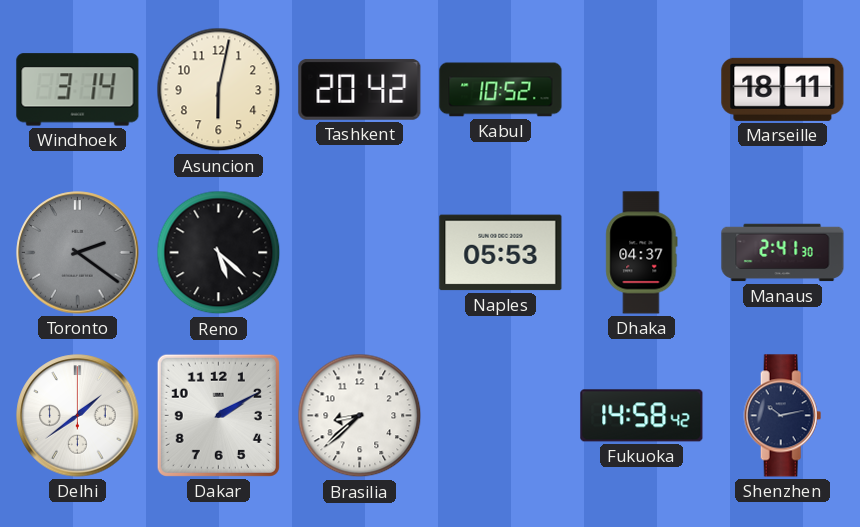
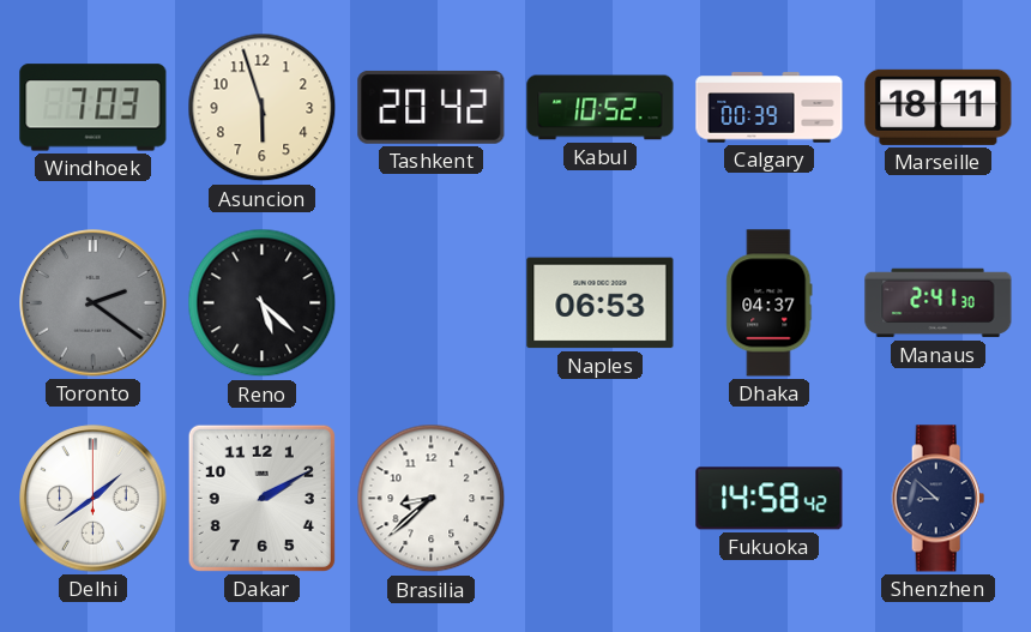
Windhoek: 3:14 -> 7:03
Asuncion: 6:02 -> 5:57
Calgary: none -> 00:39
Naples: 05:53 -> 06:53
Shenzhen: 10:13 -> 8:52
